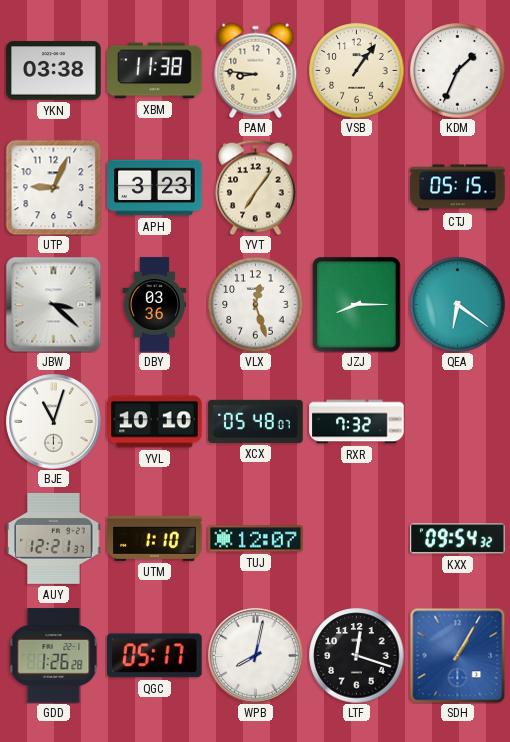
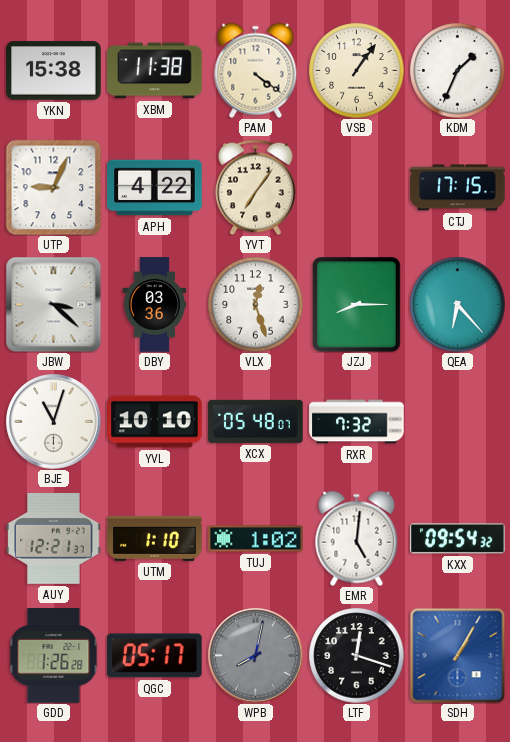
YKN: 03:38 -> 15:38
PAM: 8:46 -> 4:21
APH: 3:23 -> 4:22
CTJ: 05:15 -> 17:15
QEA: 6:21 -> 6:23
TUJ: 12:07 -> 1:02
EMR: none -> 5:01
WPB dial: white -> grey
